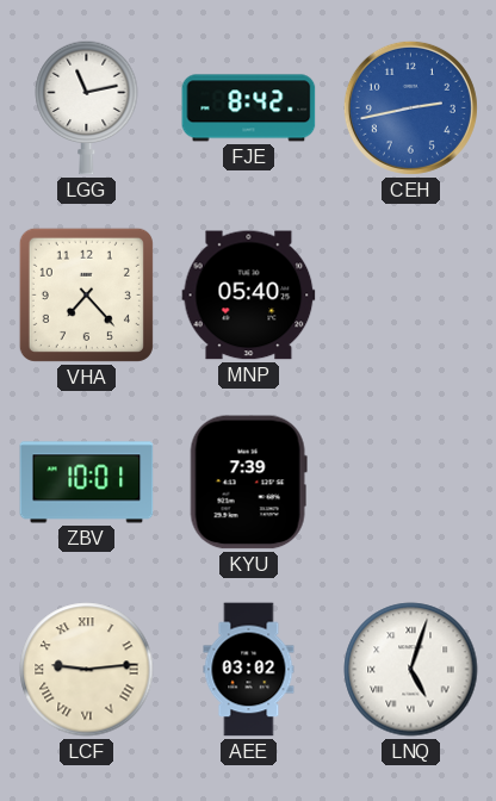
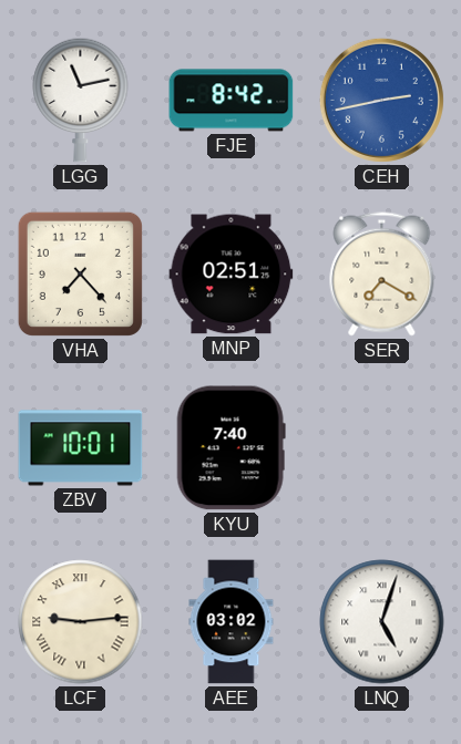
MNP: 05:40 -> 02:51
SER: none -> 7:20
KYU: 7:39 -> 7:40
